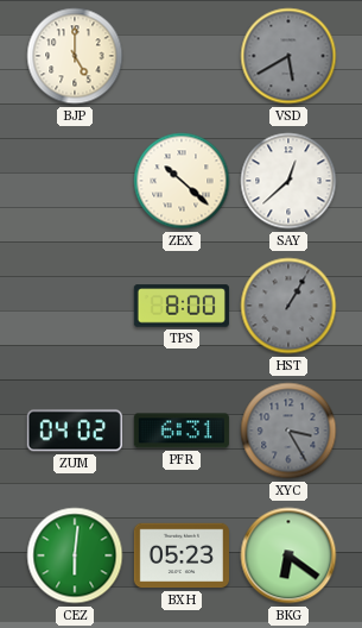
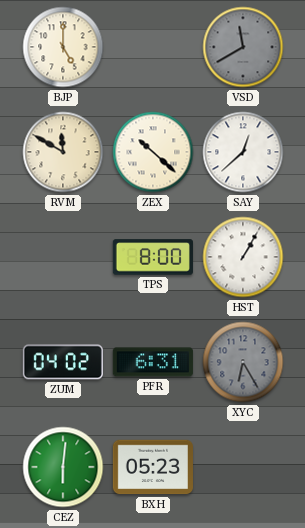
VSD: 5:40 -> 11:40
RVM: none -> 11:50
HST dial: grey -> white
XYC: 3:25 -> 6:25
BKG: 6:21 -> none
